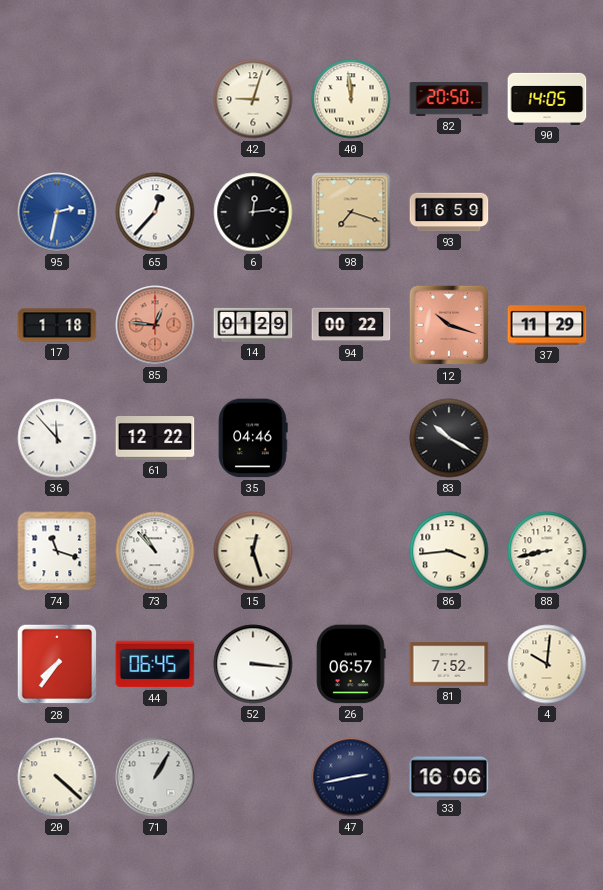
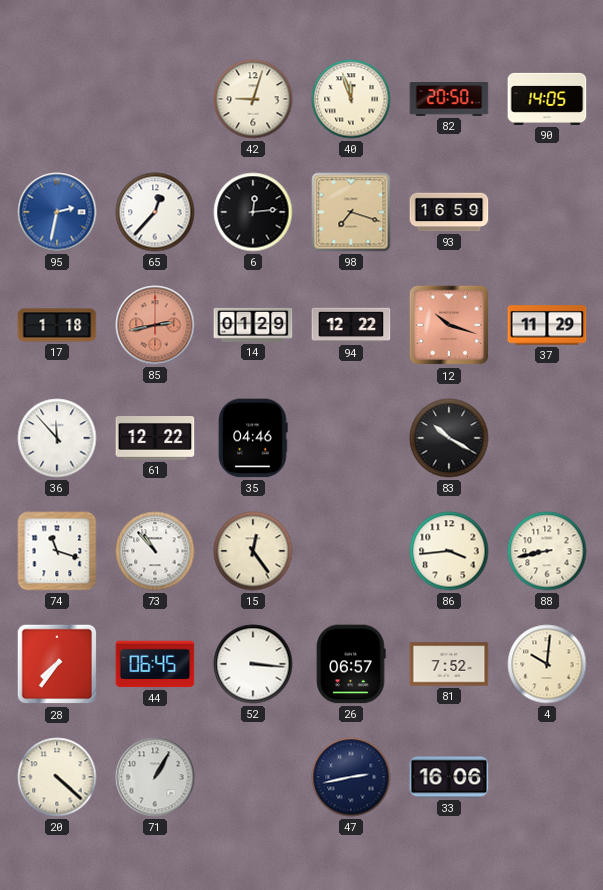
40: 11:59 -> 11:57
85: 12:46 -> 2:43
94: 00:22 -> 12:22
15: 12:27 -> 12:24
